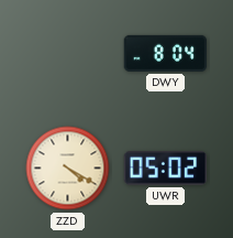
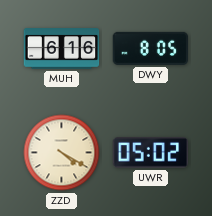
MUH: none -> 6:16
DWY: 8:04 -> 8:05
